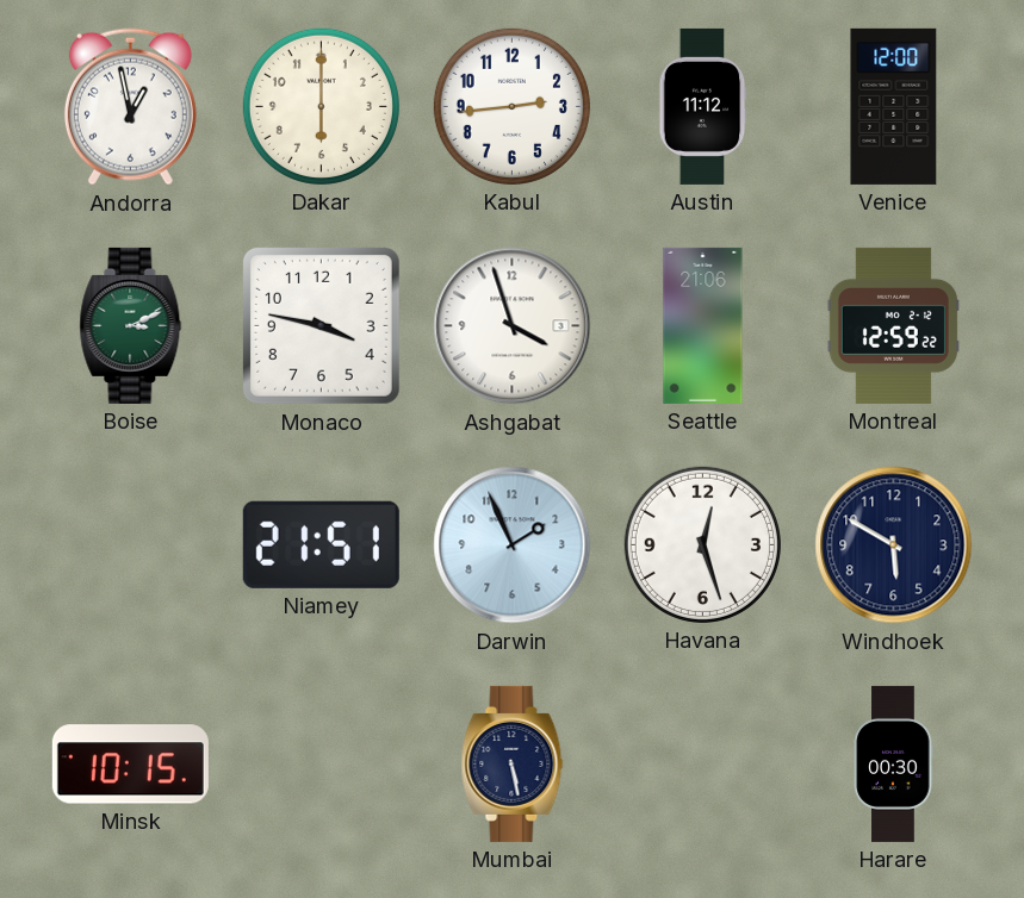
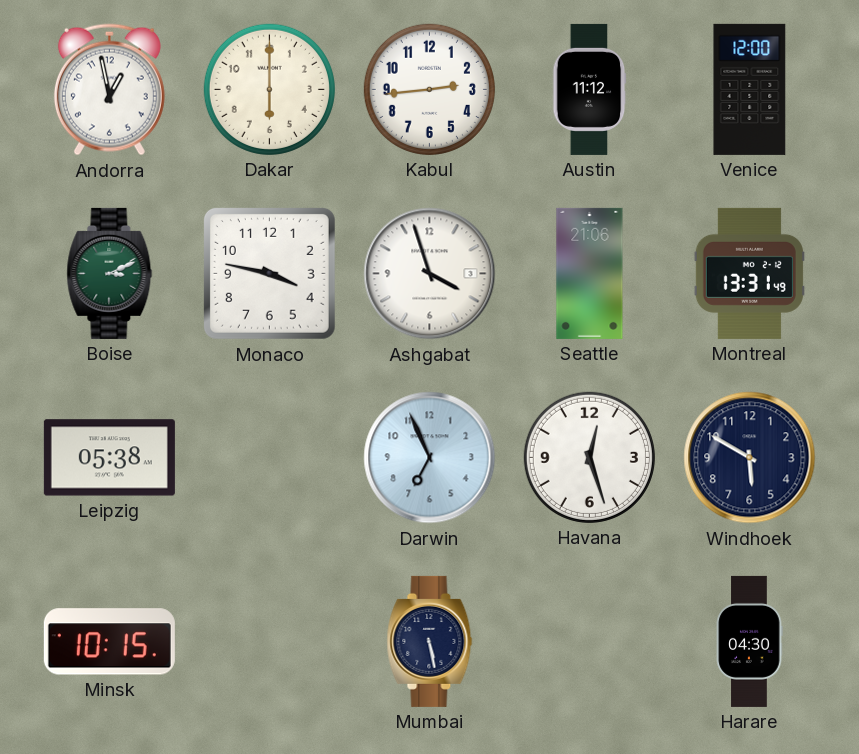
Montreal: 12:59 -> 13:31
Leipzig: none -> 05:38
Niamey: 21:51 -> none
Darwin: 1:56 -> 6:56
Harare: 00:30 -> 04:30
